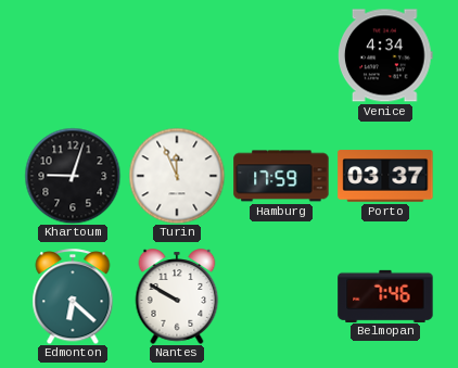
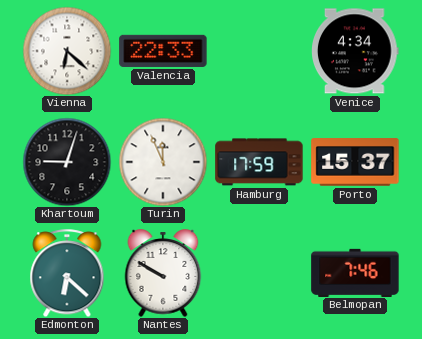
Vienna: none -> 6:22
Valencia: none -> 22:33
Porto: 03:37 -> 15:37
